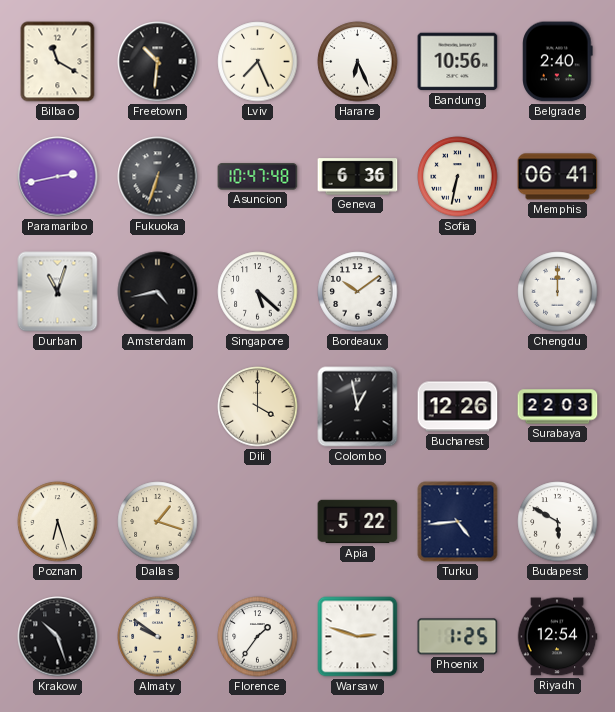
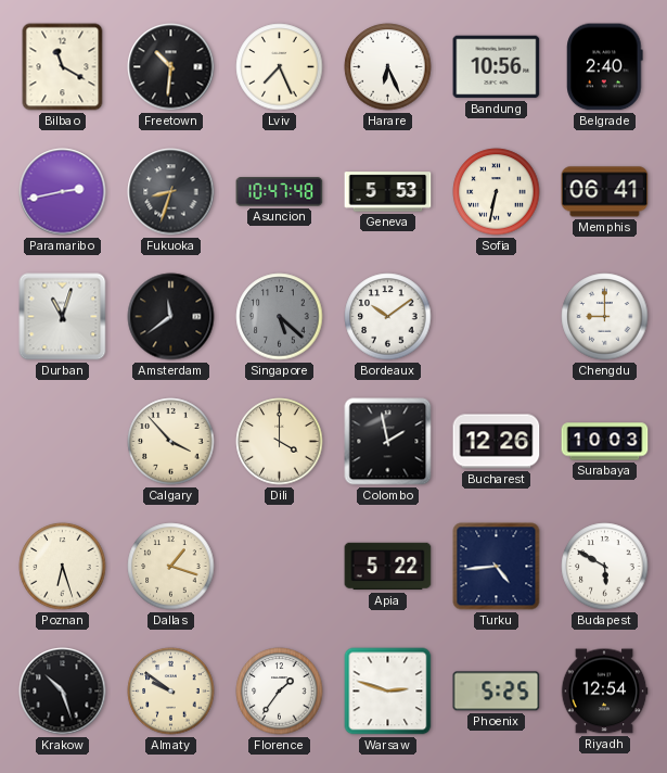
Fukuoka: 6:33 -> 8:33
Geneva: 6:36 -> 5:53
Amsterdam: 4:43 -> 11:39
Singapore dial: white -> grey
Chengdu: 12:00 -> 9:00
Calgary: none -> 3:53
Colombo: 12:58 -> 1:58
Surabaya: 22:03 -> 10:03
Phoenix: 1:25 -> 5:25
